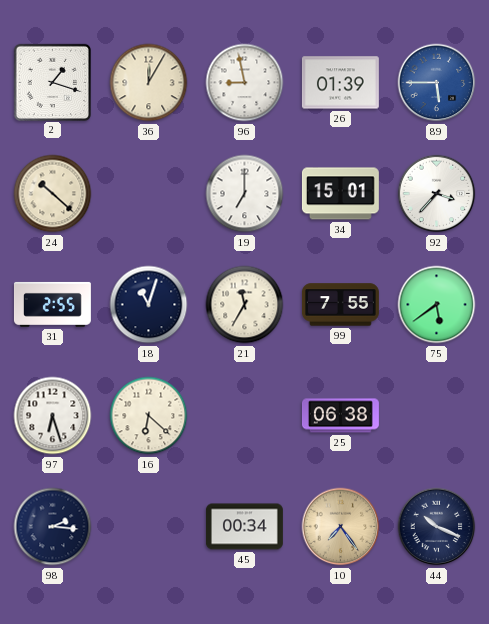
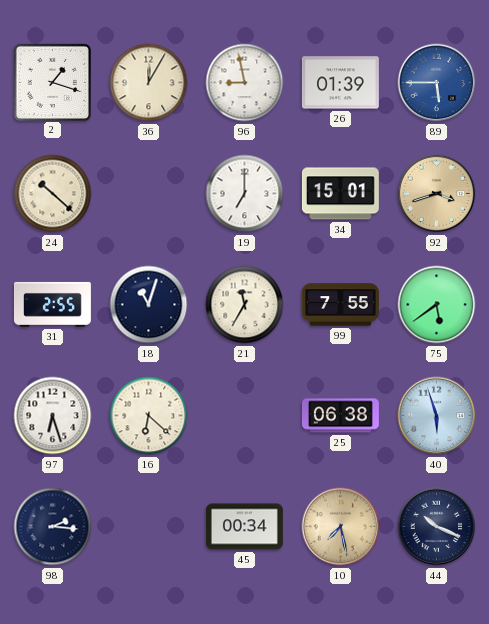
92: 3:37 -> 3:42
92 dial: white -> champagne
40: none -> 5:57
10: 7:24 -> 7:28
